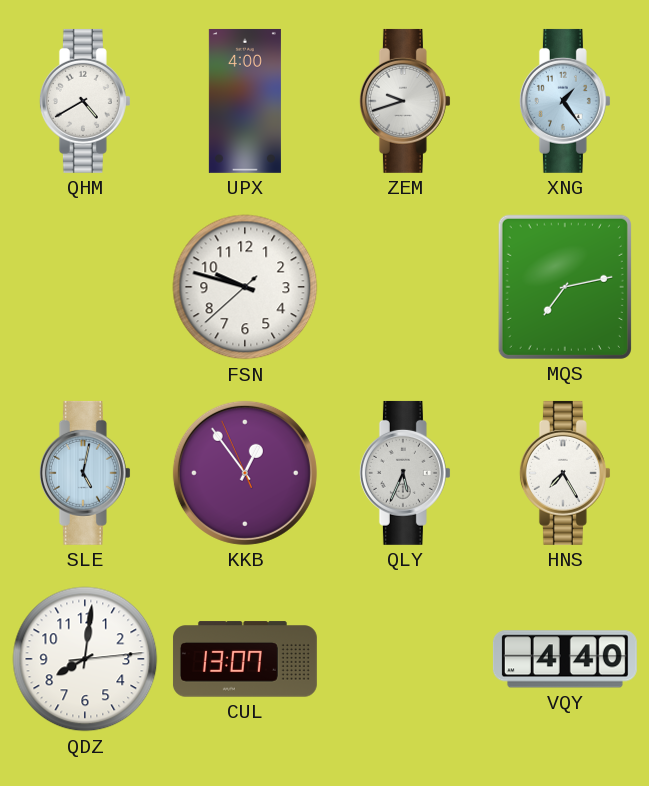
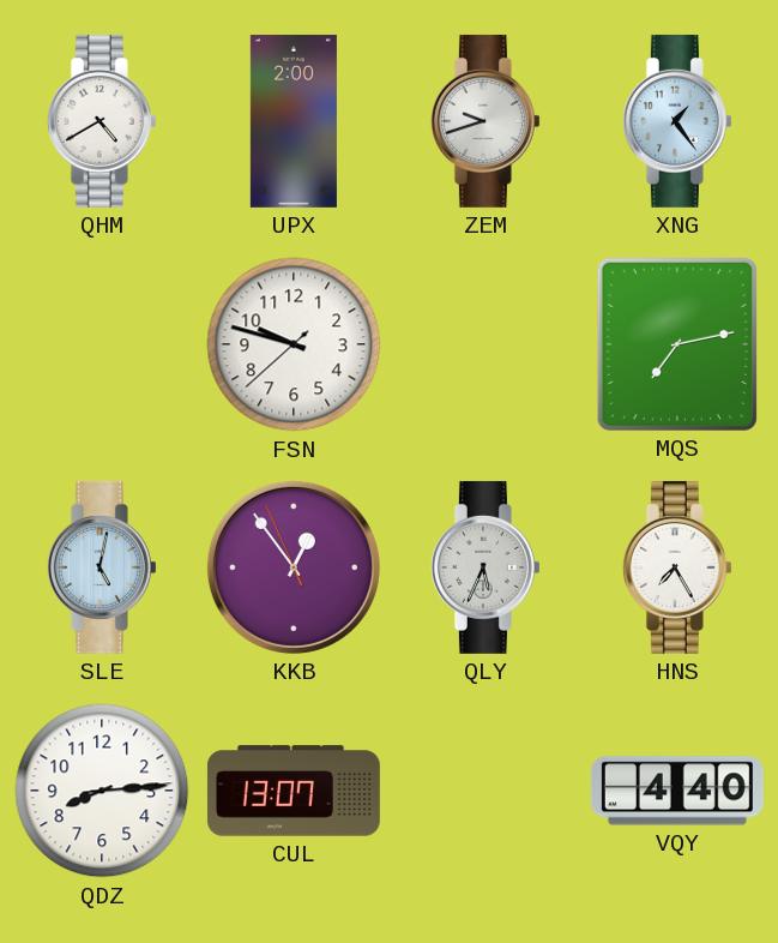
UPX: 4:00 -> 2:00
QDZ: 8:01 -> 8:14
